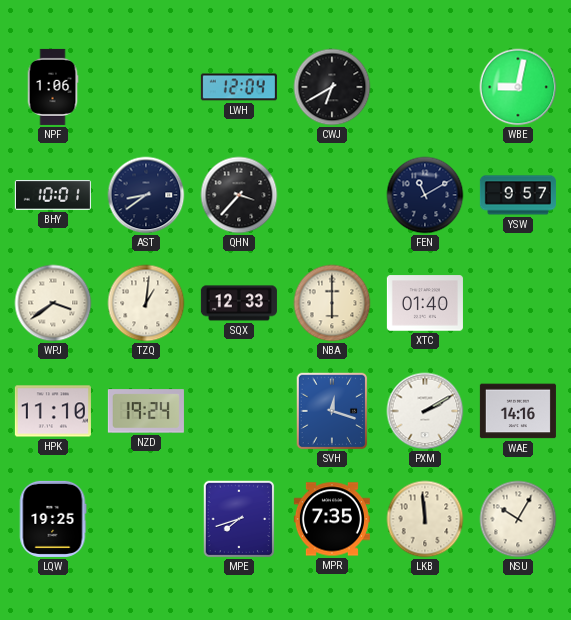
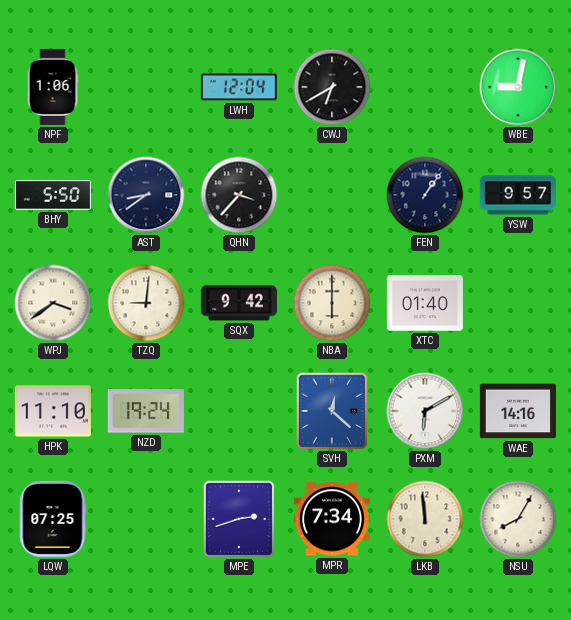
BHY: 10:01 -> 5:50
FEN: 11:10 -> 1:06
TZQ: 1:01 -> 9:01
SQX: 12:33 -> 9:42
SVH: 12:18 -> 12:22
PXM: 2:10 -> 6:10
LQW: 19:25 -> 07:25
MPE: 7:42 -> 2:42
MPR: 7:35 -> 7:34
NSU: 10:05 -> 8:05
